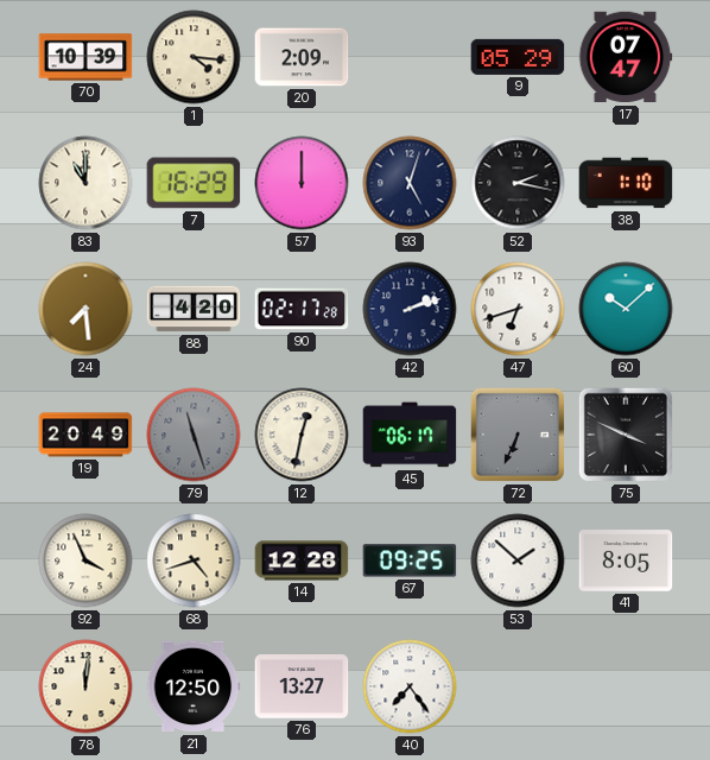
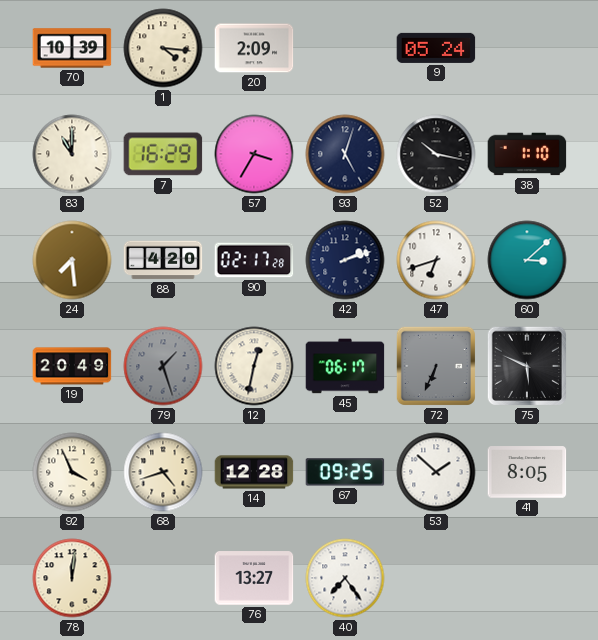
9: 05:29 -> 05:24
17: 07:47 -> none
57: 12:00 -> 3:35
52: 2:17 -> 10:17
60: 10:08 -> 3:08
79: 11:27 -> 1:27
75: 3:49 -> 5:49
21: 12:50 -> none
